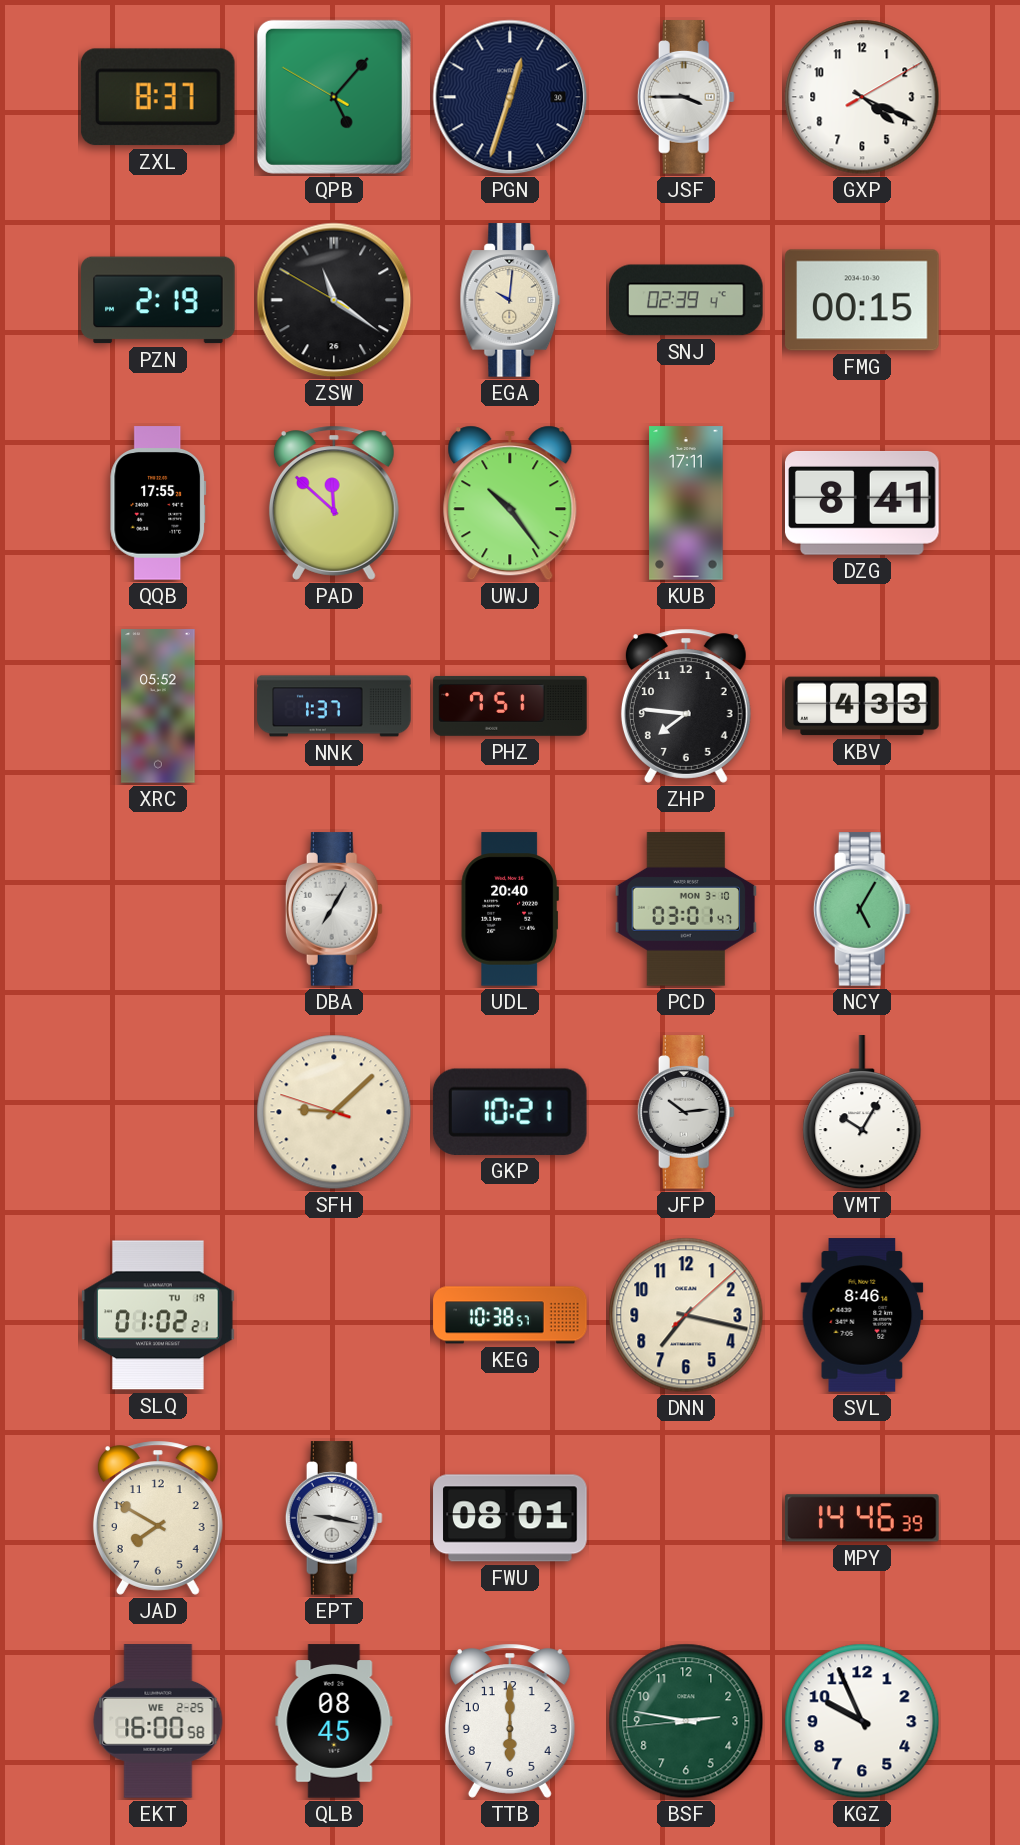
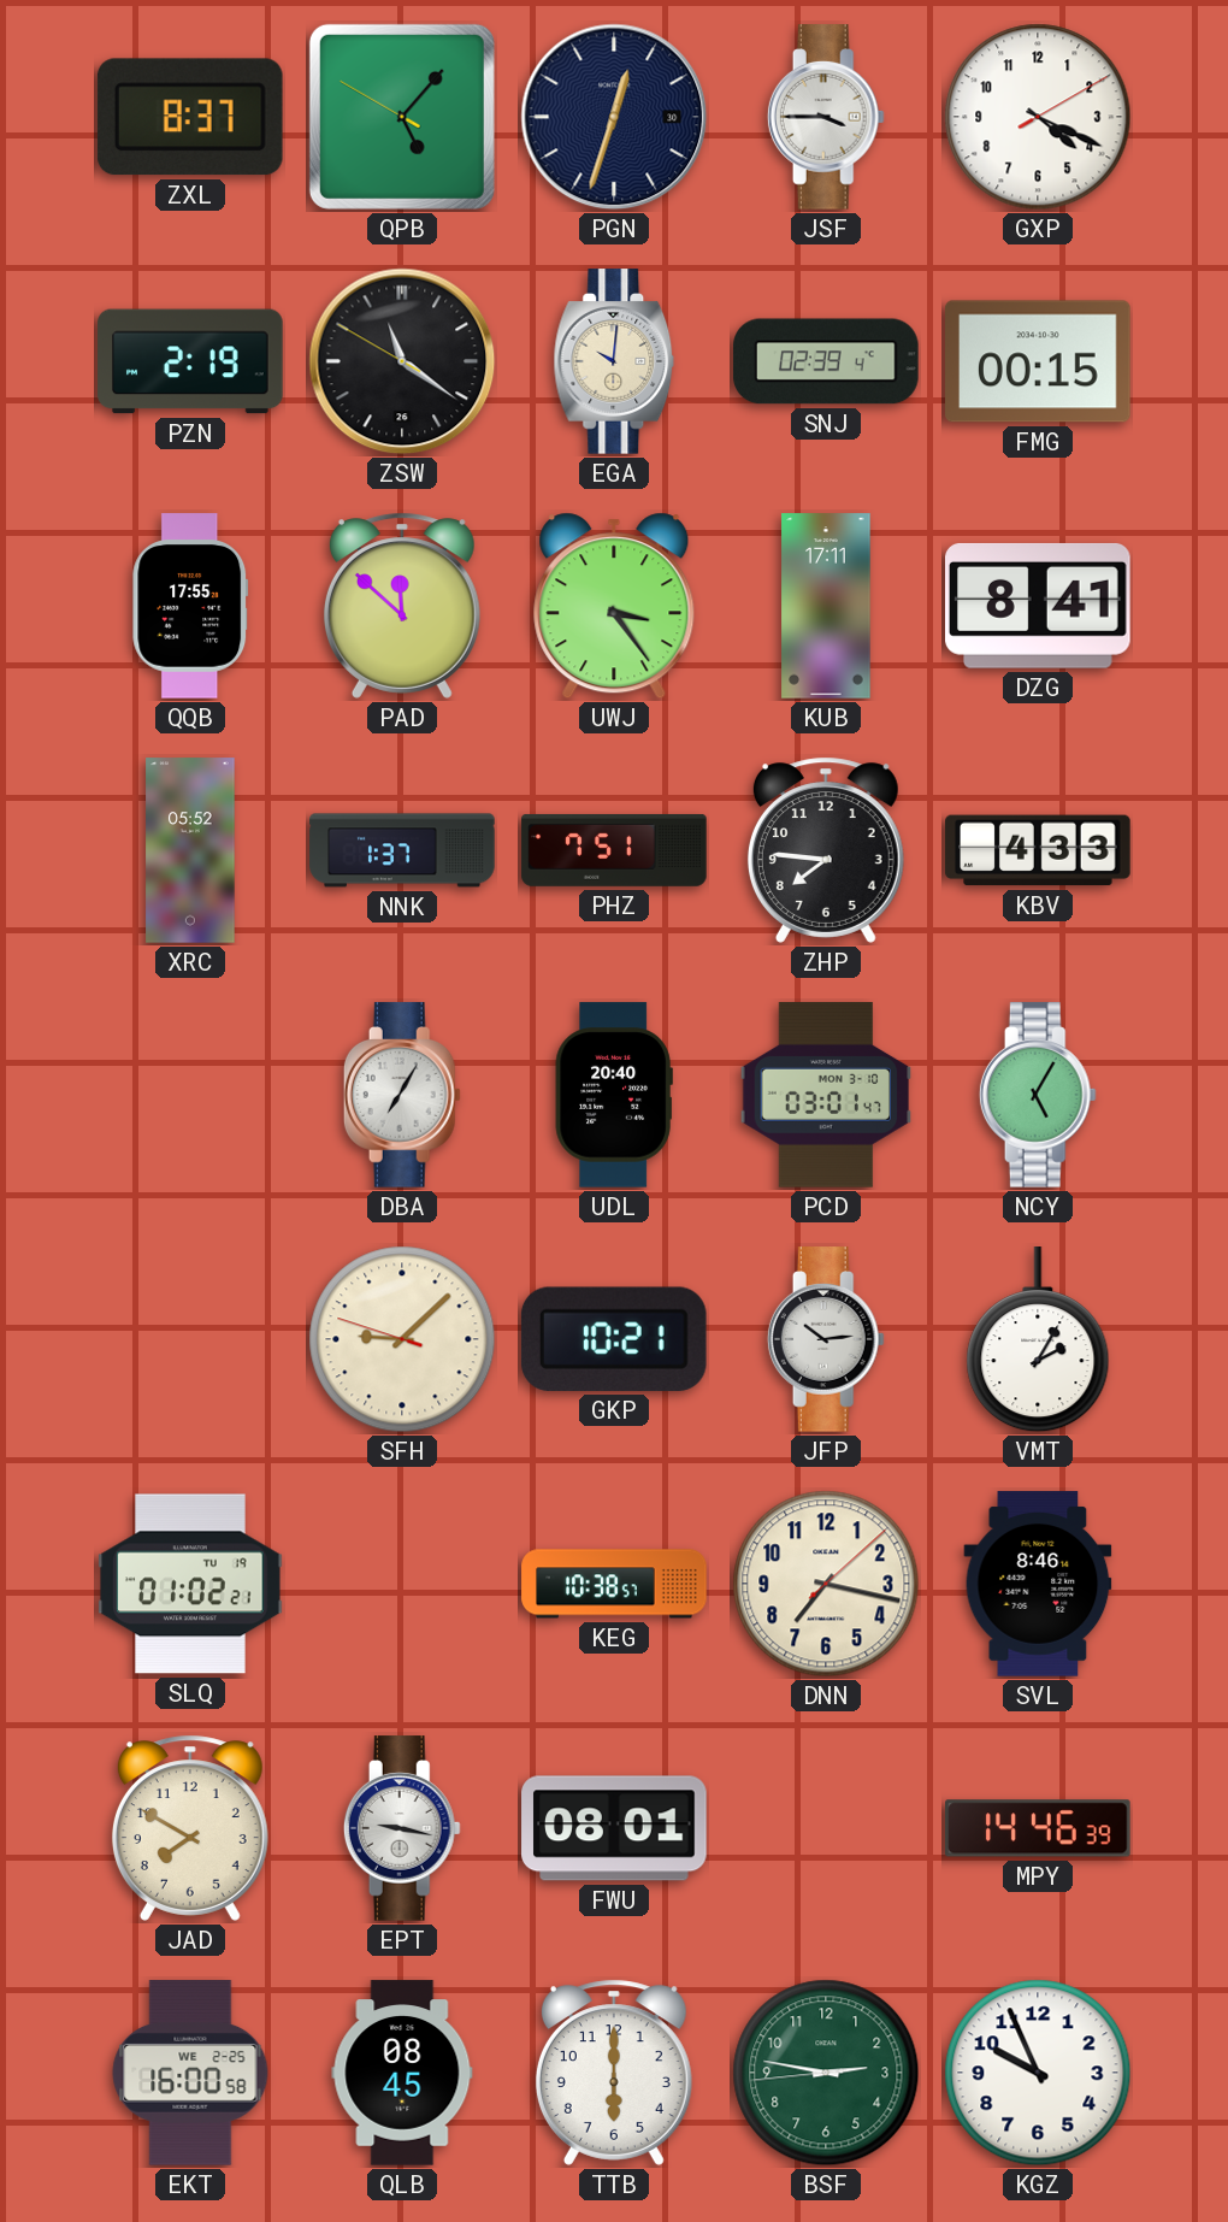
UWJ: 10:24 -> 3:24
VMT: 10:05 -> 2:05
